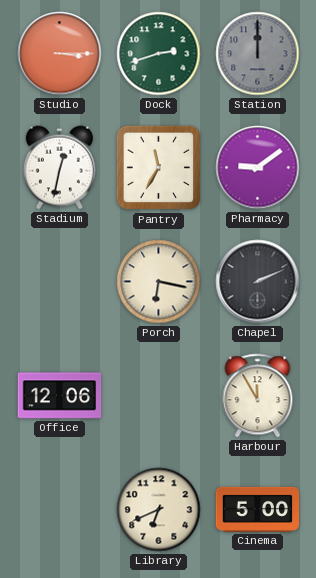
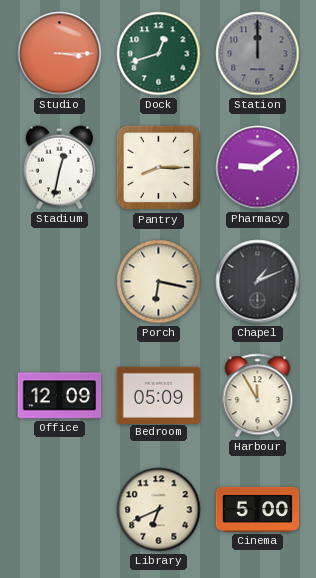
Dock: 2:42 -> 12:42
Pantry: 11:35 -> 8:15
Chapel: 2:11 -> 1:11
Office: 12:06 -> 12:09
Bedroom: none -> 05:09
